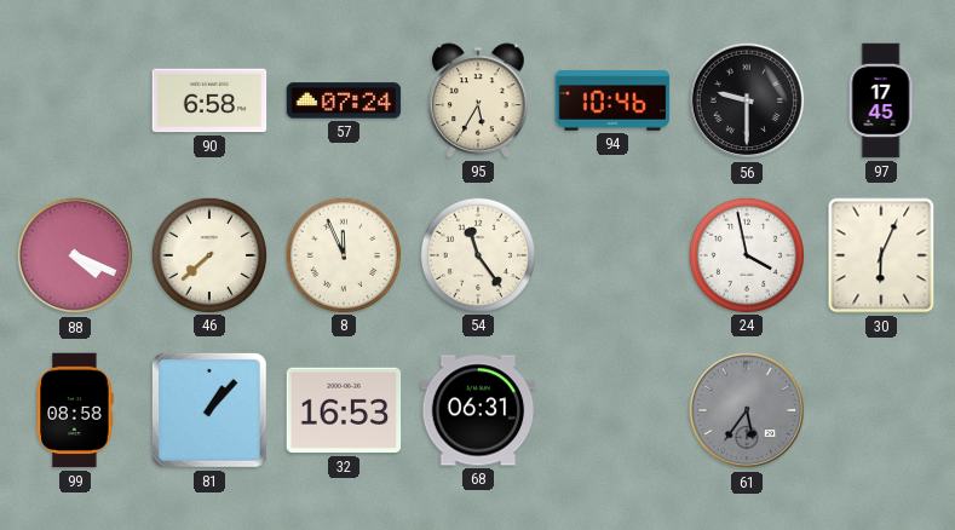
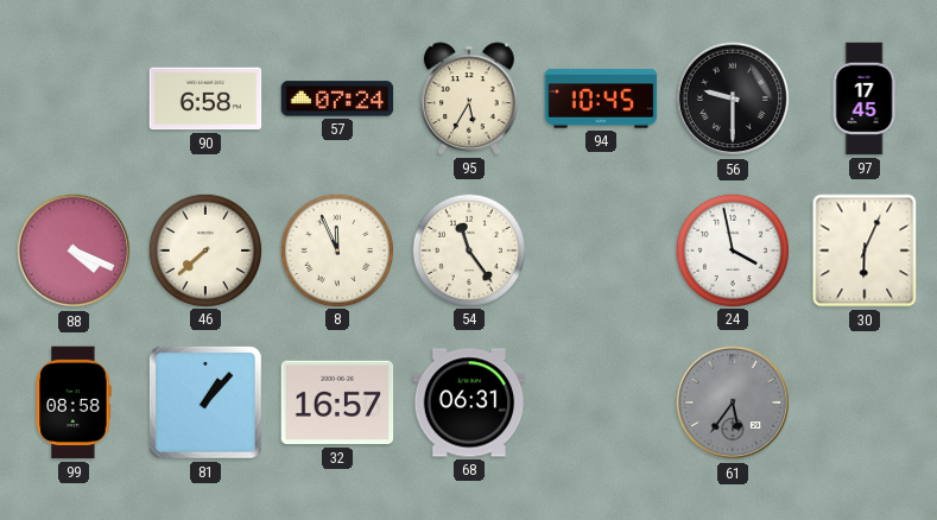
94: 10:46 -> 10:45
32: 16:53 -> 16:57
